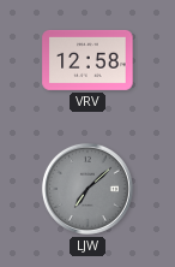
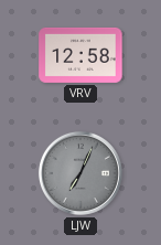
LJW: 7:08 -> 7:04
